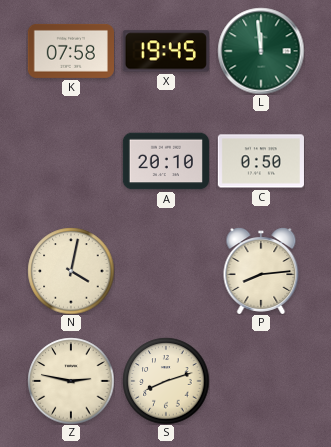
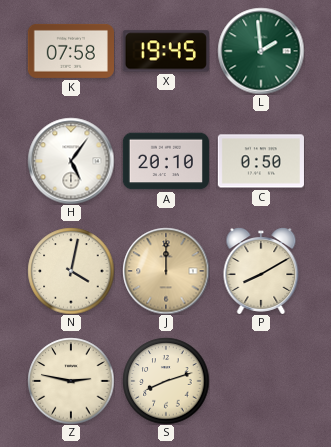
L: 11:59 -> 1:59
H: none -> 5:06
J: none -> 12:00
P: 8:14 -> 8:10
